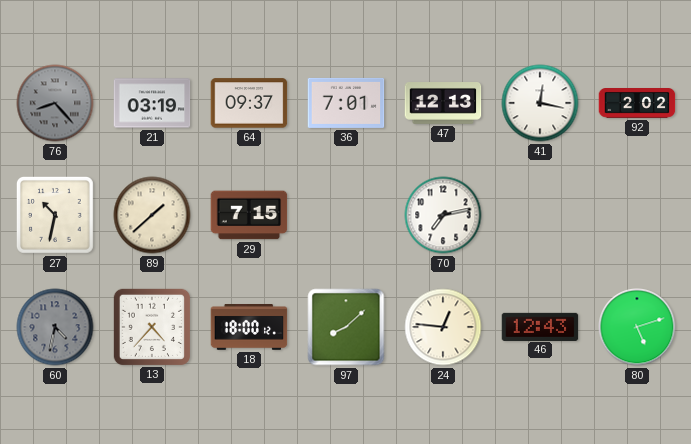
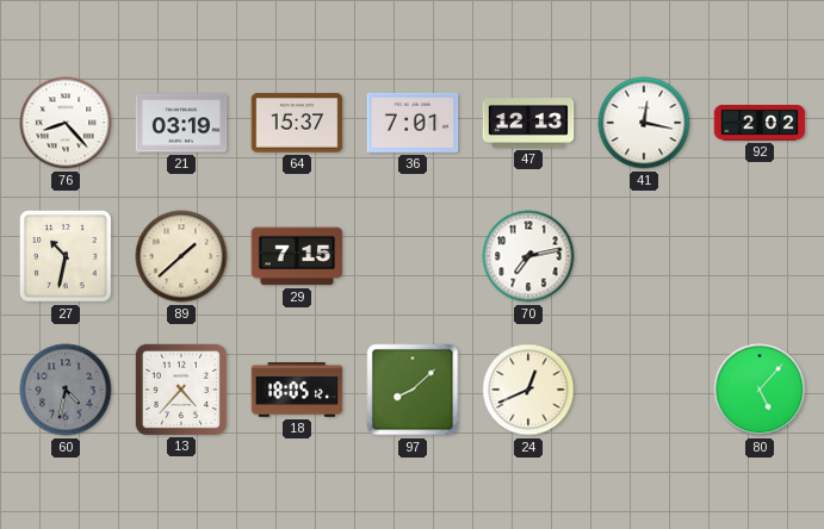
76 dial: grey -> white
64: 09:37 -> 15:37
18: 18:00 -> 18:05
24: 12:46 -> 12:41
46: 12:43 -> none
80: 5:12 -> 5:07
